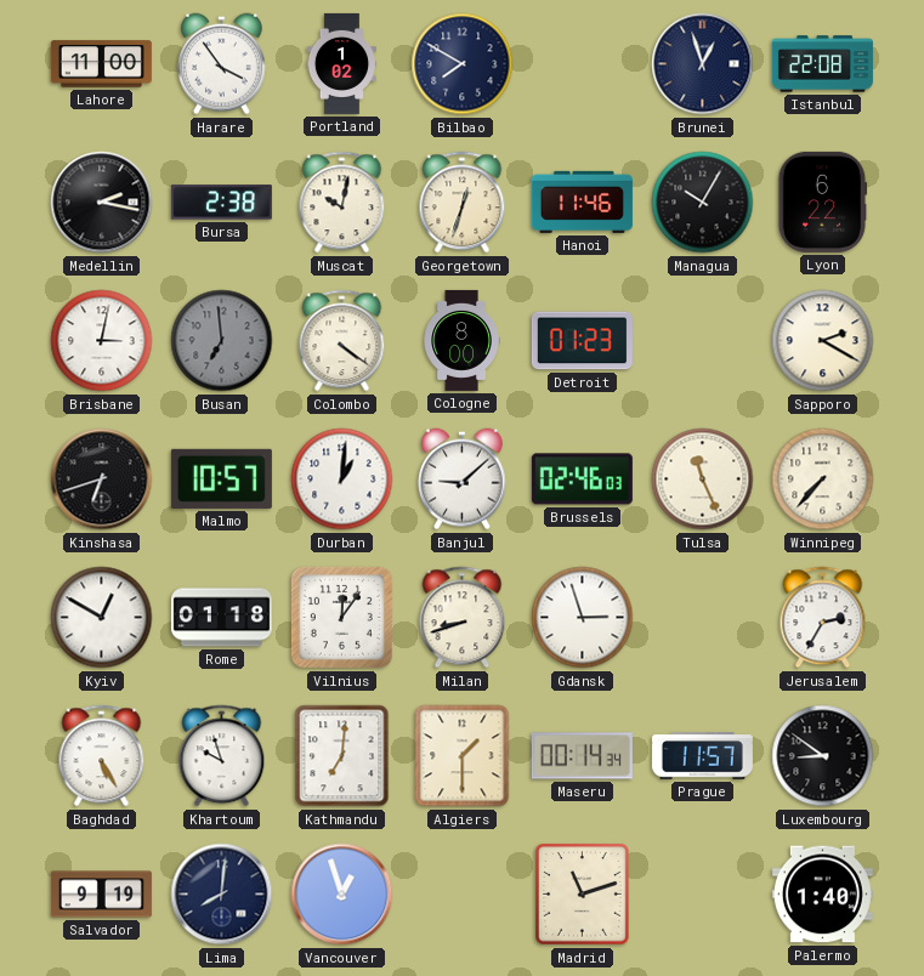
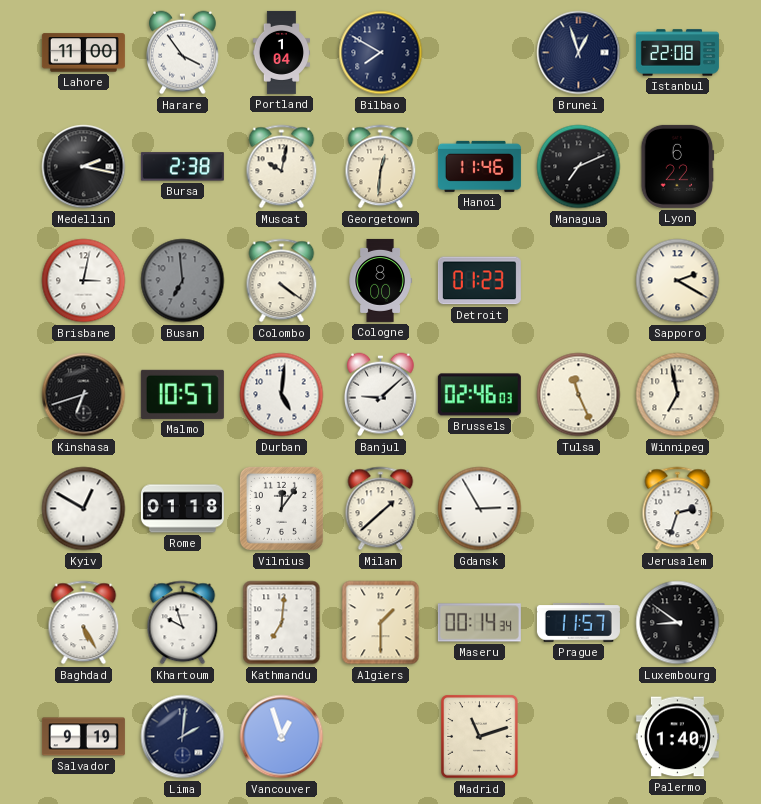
Portland: 1:02 -> 1:04
Georgetown: 12:33 -> 12:31
Managua: 10:05 -> 7:11
Durban: 1:01 -> 5:01
Winnipeg: 7:37 -> 6:58
Milan: 8:42 -> 1:38
Gdansk: 2:57 -> 2:55
Jerusalem: 2:35 -> 2:33
Lima: 8:01 -> 2:01
